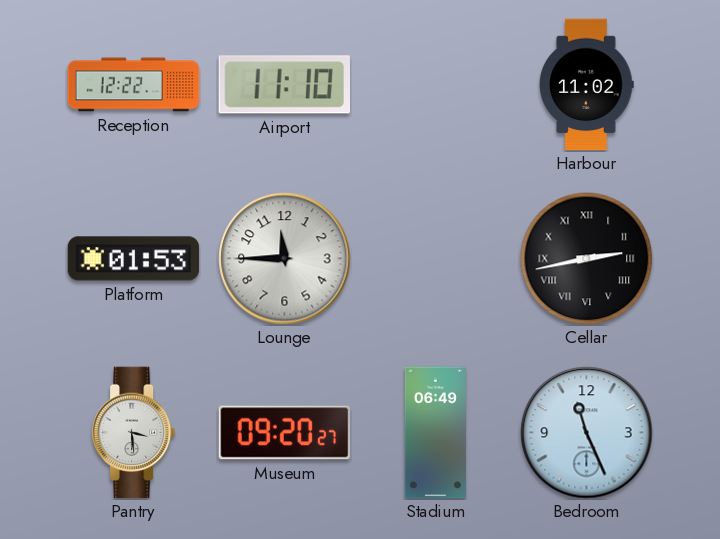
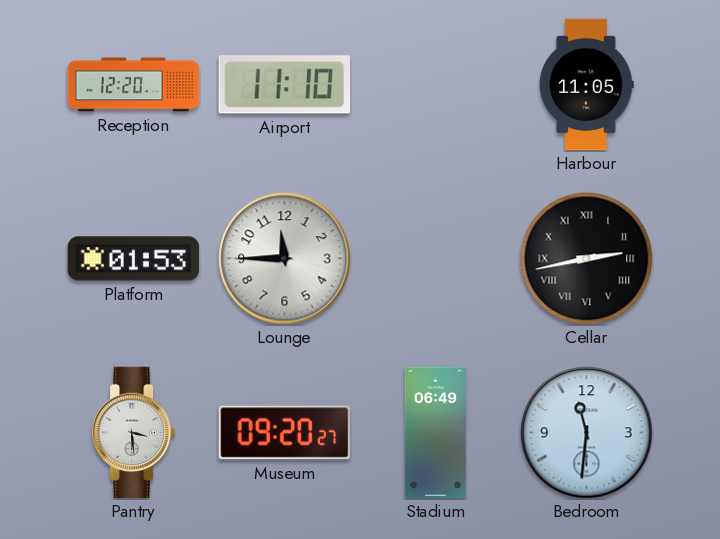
Reception: 12:22 -> 12:20
Harbour: 11:02 -> 11:05
Bedroom: 11:26 -> 11:31
